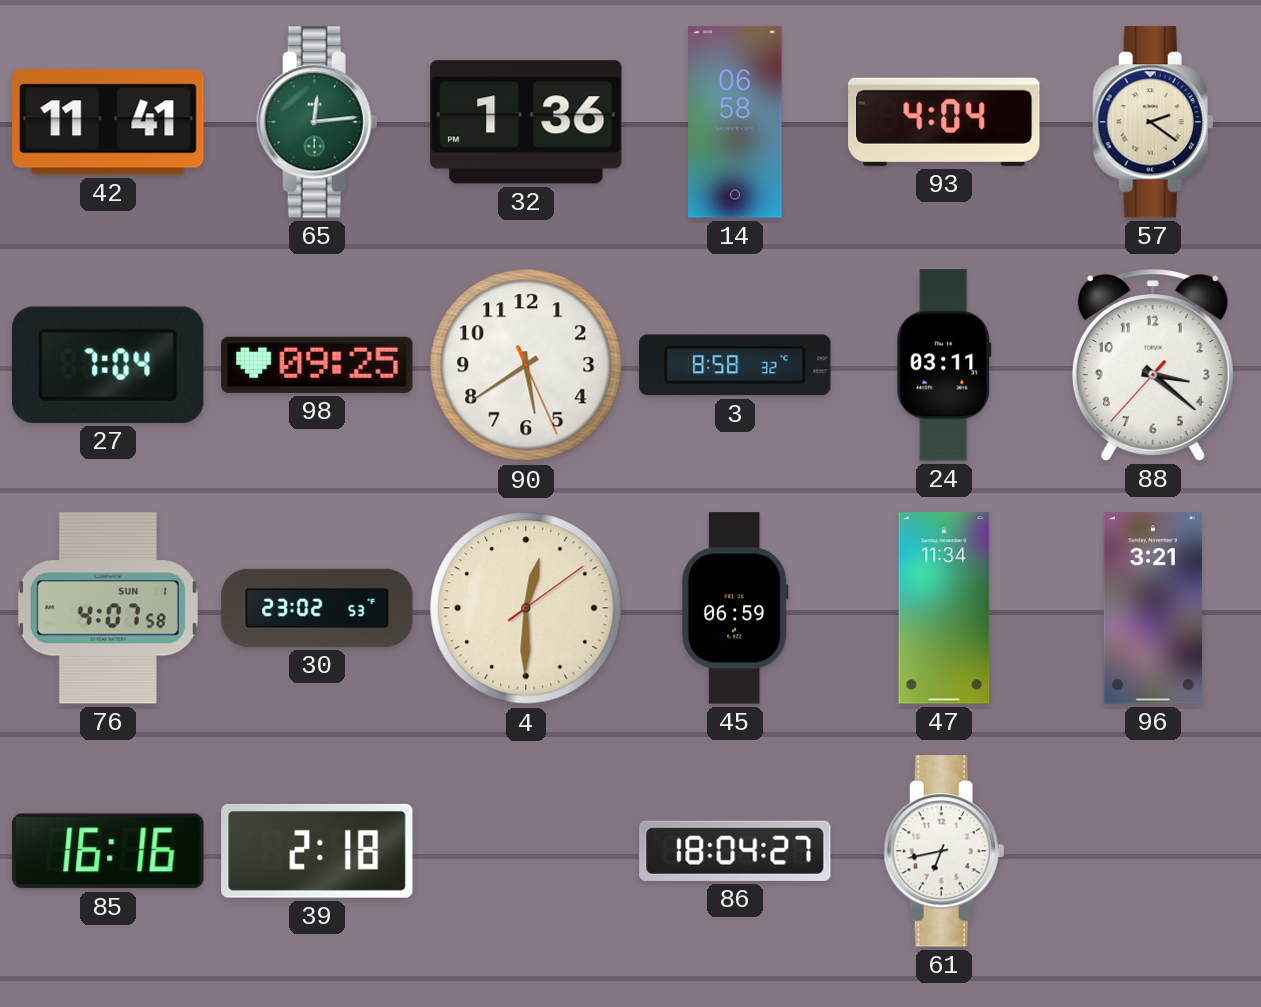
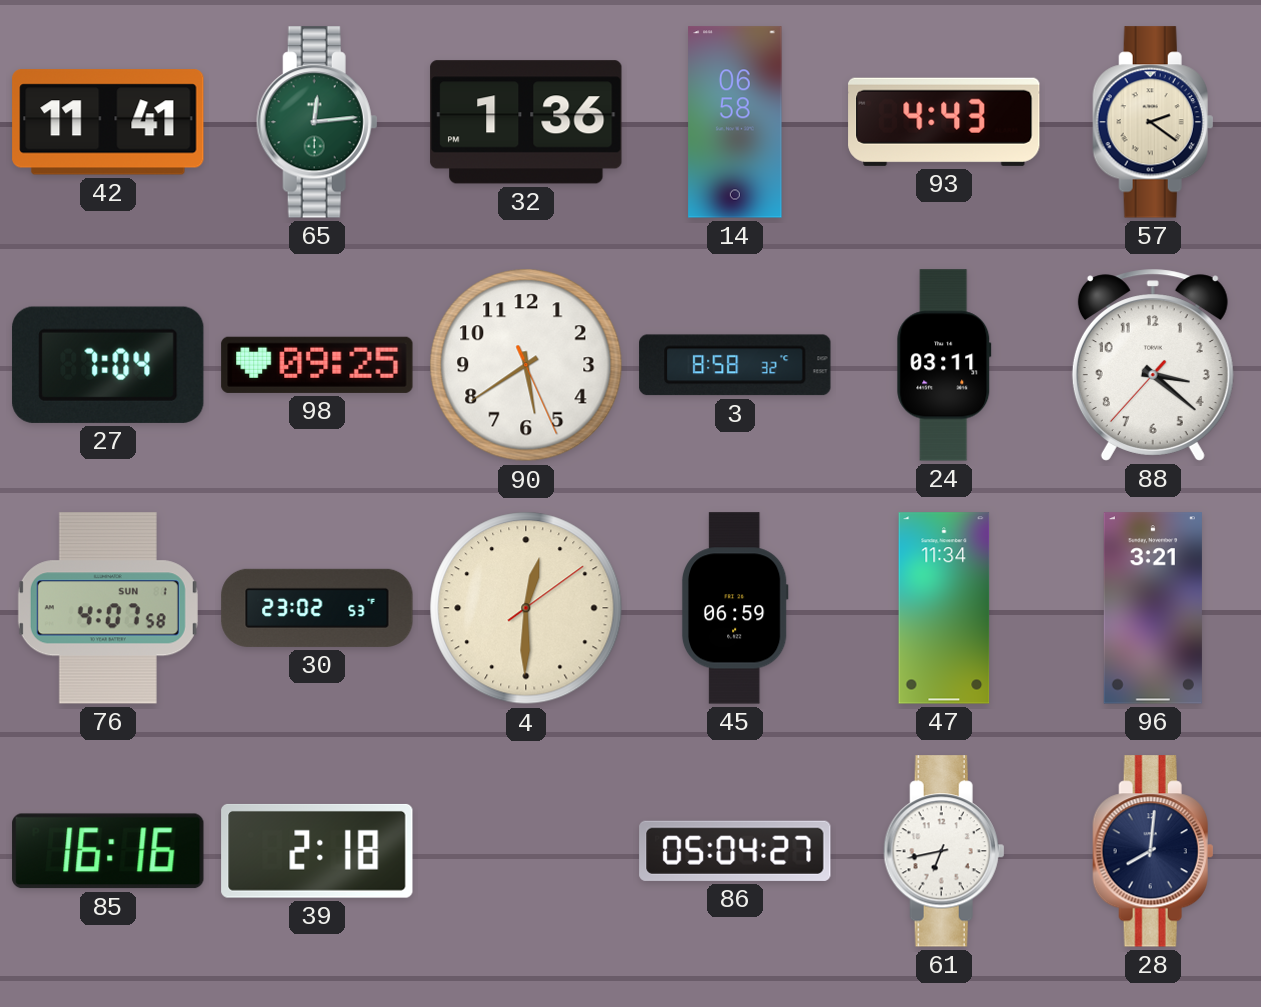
93: 4:04 -> 4:43
86: 18:04 -> 05:04
28: none -> 8:01
